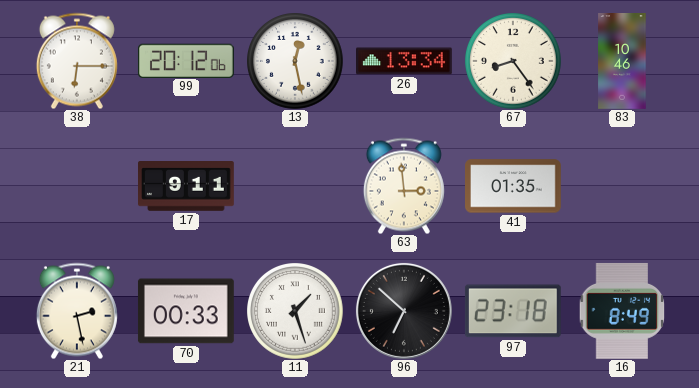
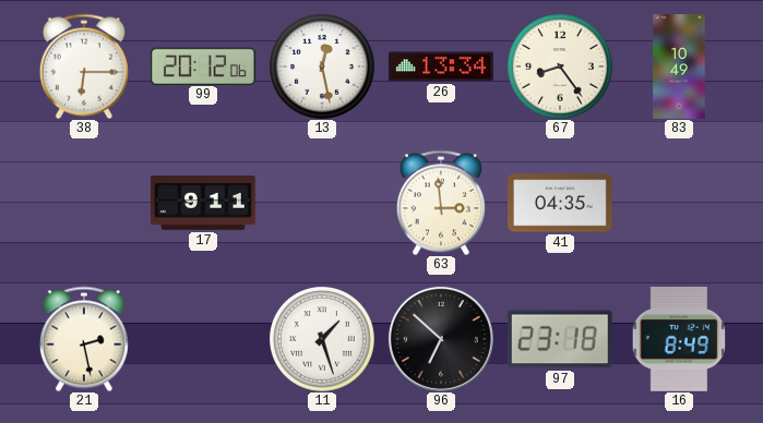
83: 10:46 -> 10:49
41: 01:35 -> 04:35
70: 00:33 -> none
